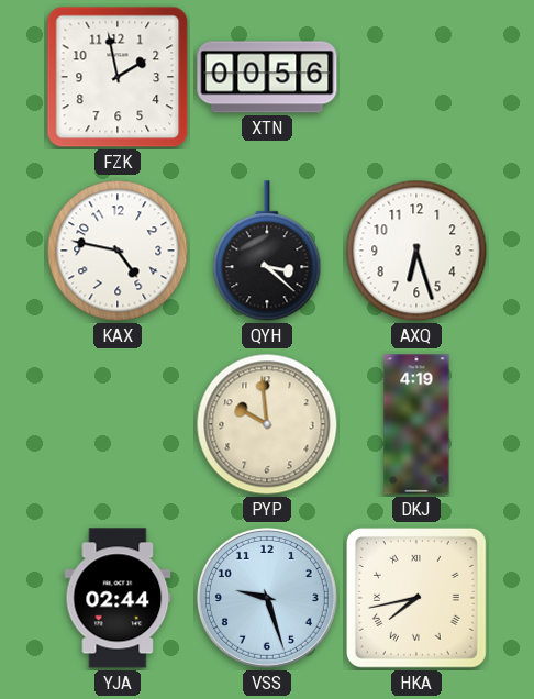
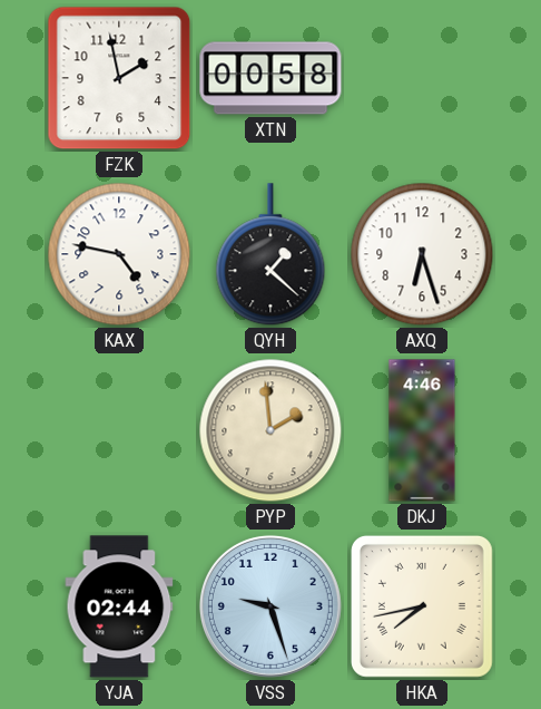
XTN: 00:56 -> 00:58
QYH: 3:22 -> 1:22
PYP: 9:59 -> 1:59
DKJ: 4:19 -> 4:46
